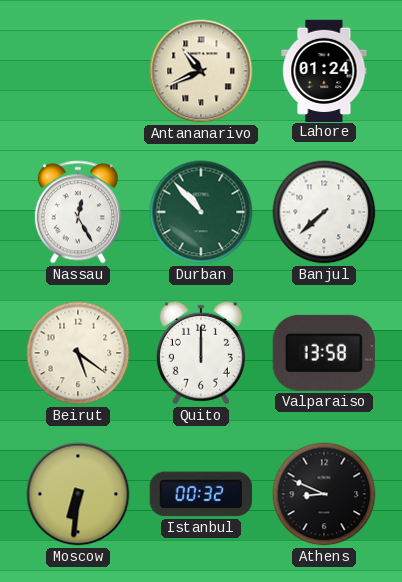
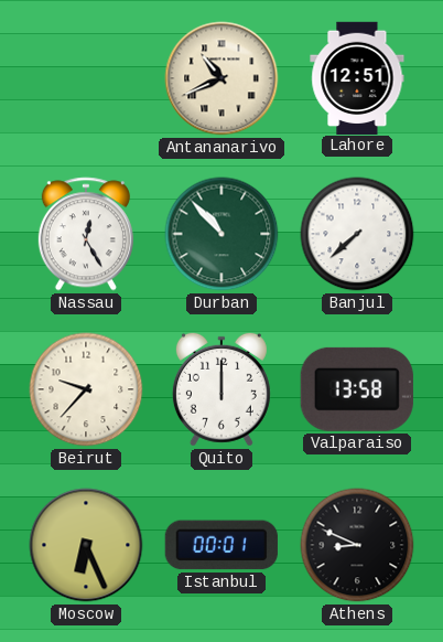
Lahore: 01:24 -> 12:51
Beirut: 5:21 -> 9:37
Moscow: 6:31 -> 6:26
Istanbul: 00:32 -> 00:01
